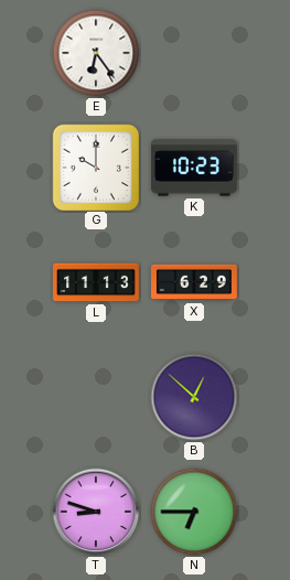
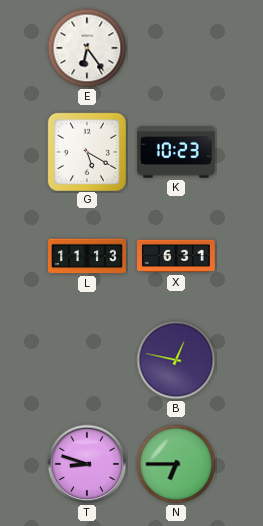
G: 10:00 -> 5:20
X: 6:29 -> 6:31
B: 12:52 -> 12:47
